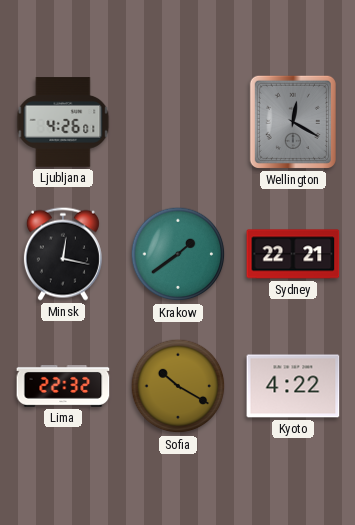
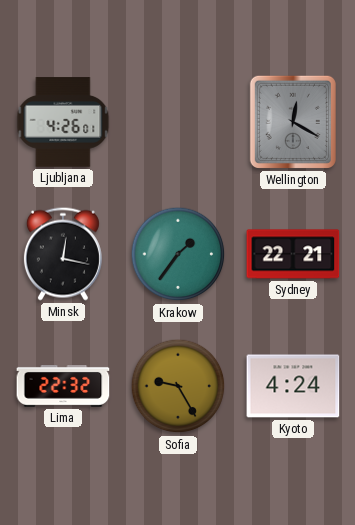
Krakow: 1:39 -> 1:36
Sofia: 10:20 -> 9:25
Kyoto: 4:22 -> 4:24
